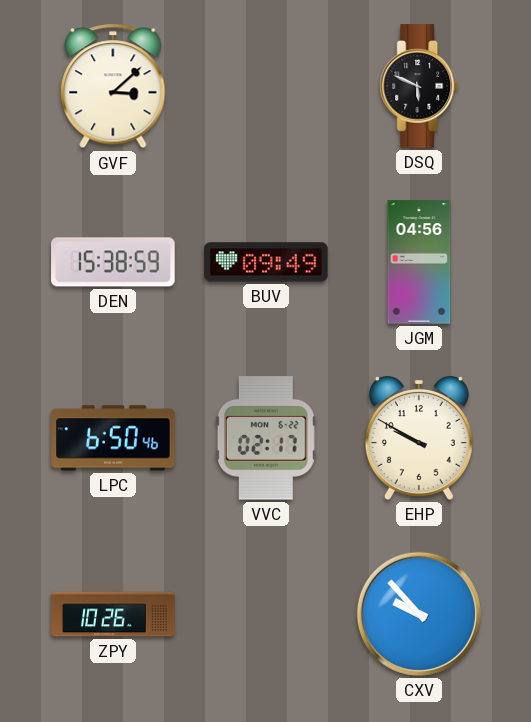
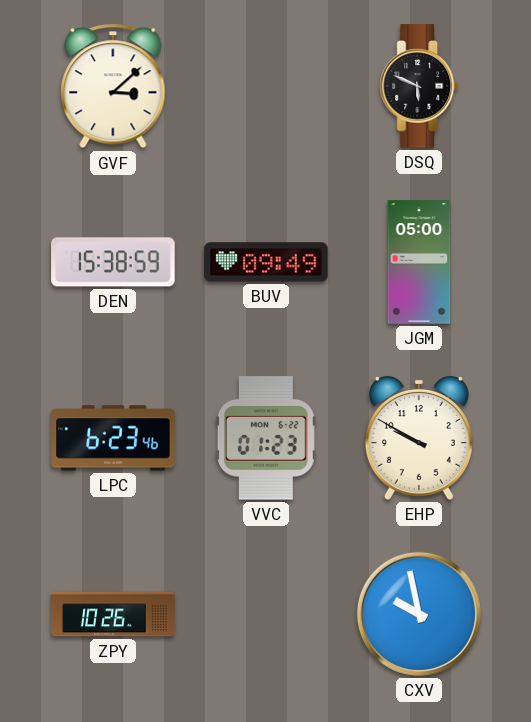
JGM: 04:56 -> 05:00
LPC: 6:50 -> 6:23
VVC: 02:17 -> 01:23
CXV: 9:53 -> 9:58
